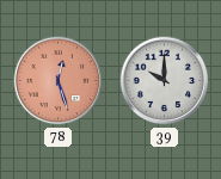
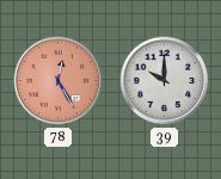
78: 12:27 -> 12:25
